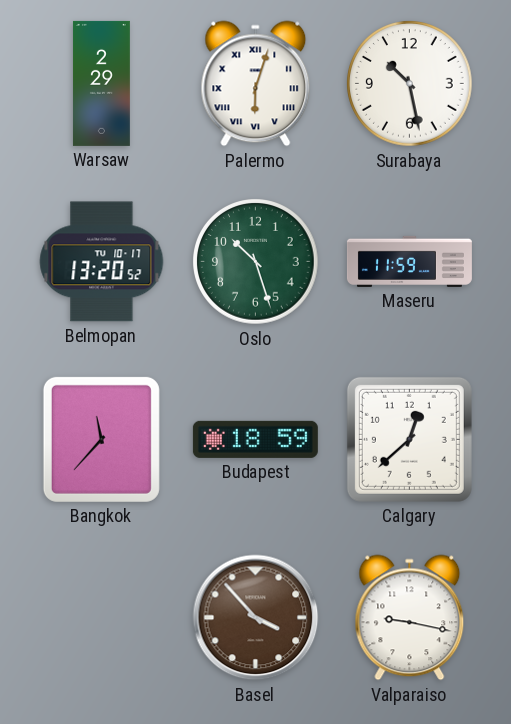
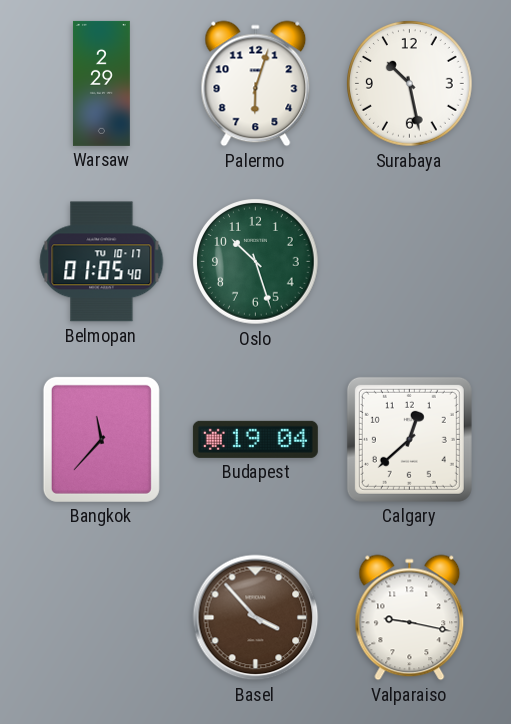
Palermo numerals: Roman -> Arabic
Belmopan: 13:20 -> 01:05
Maseru: 11:59 -> none
Budapest: 18:59 -> 19:04
